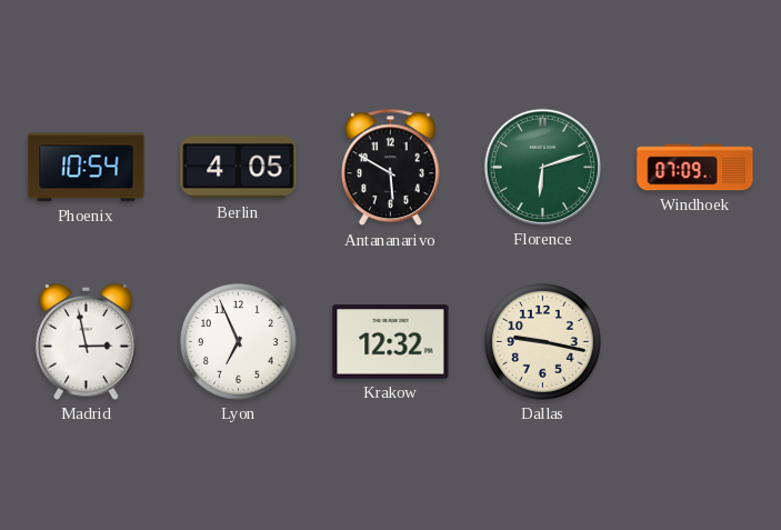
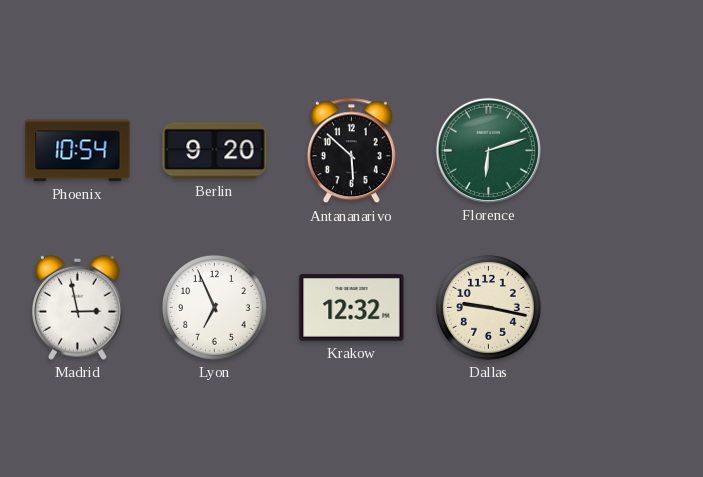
Berlin: 4:05 -> 9:20
Antananarivo: 5:50 -> 5:52
Windhoek: 07:09 -> none
